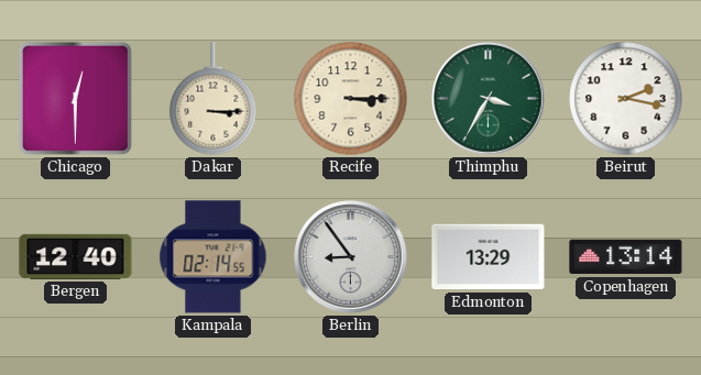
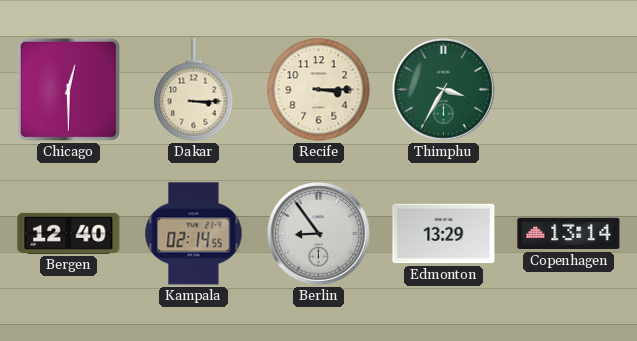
Beirut: 2:17 -> none
